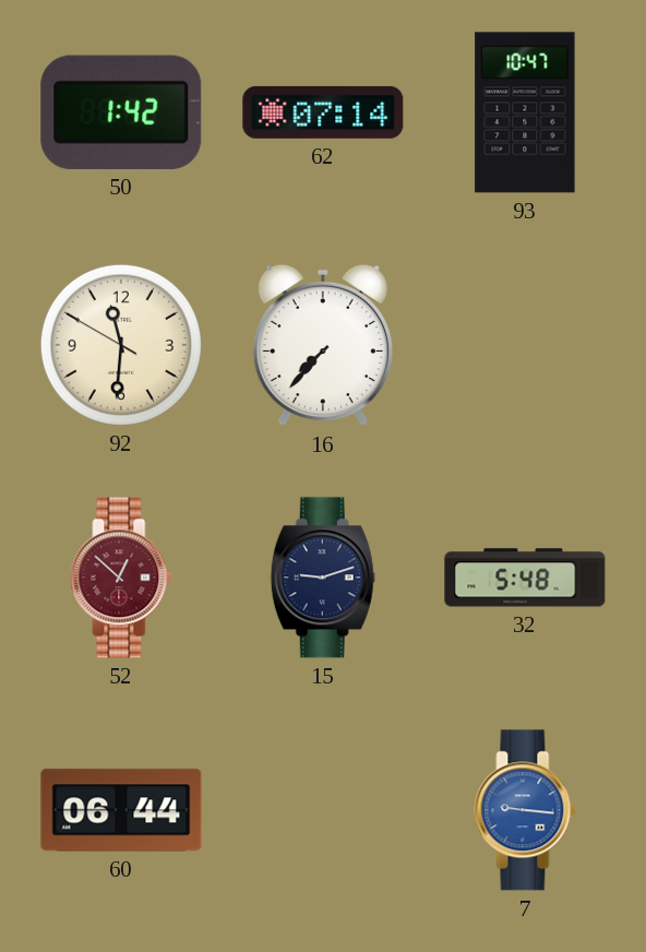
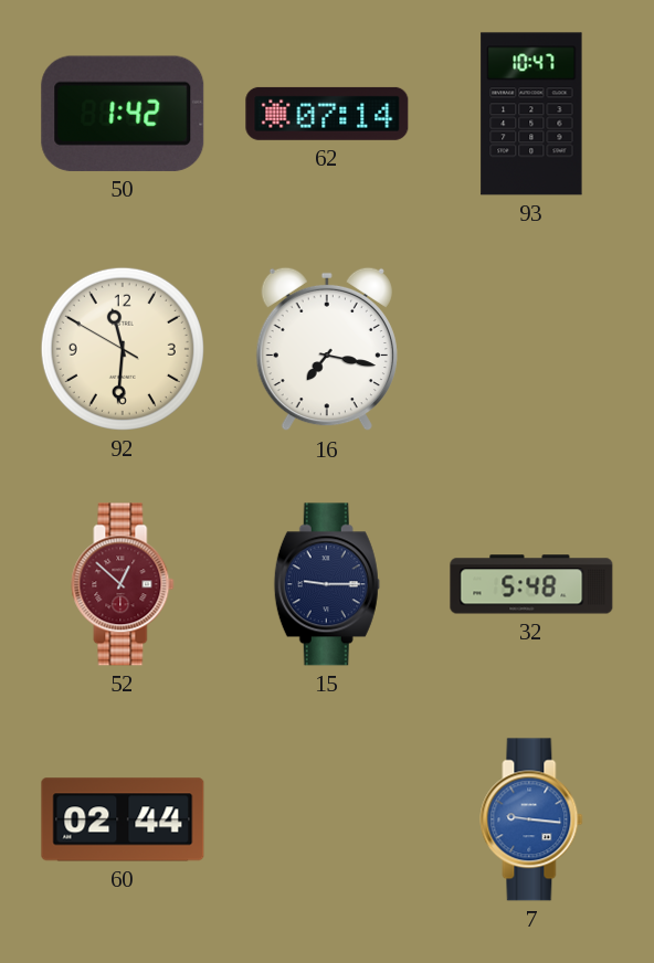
16: 7:37 -> 7:17
15: 9:12 -> 9:15
60: 06:44 -> 02:44
